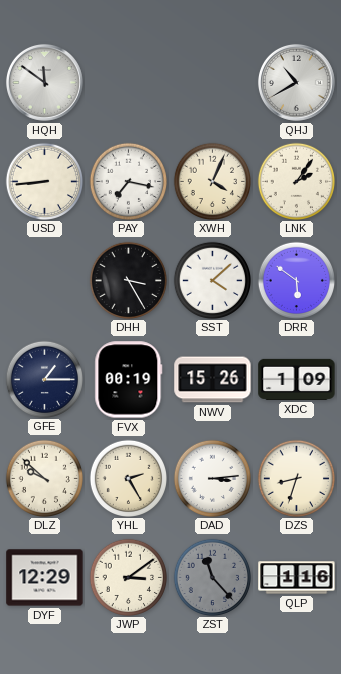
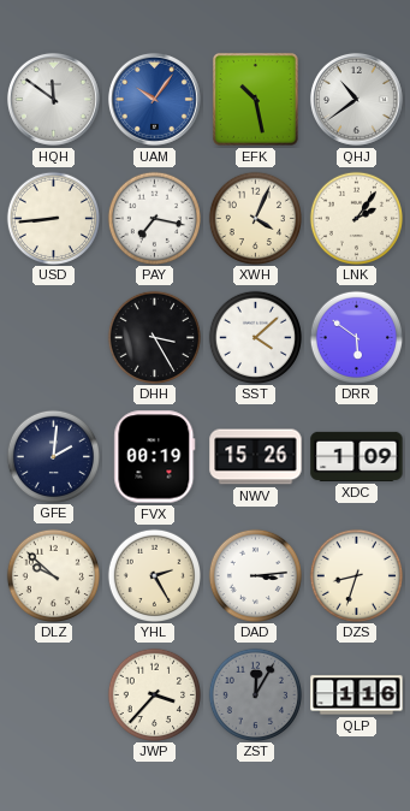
UAM: none -> 10:06
EFK: none -> 10:28
QHJ: 10:40 -> 10:39
GFE: 1:15 -> 2:01
DYF: 12:29 -> none
JWP: 3:09 -> 3:37
ZST: 11:23 -> 12:05
